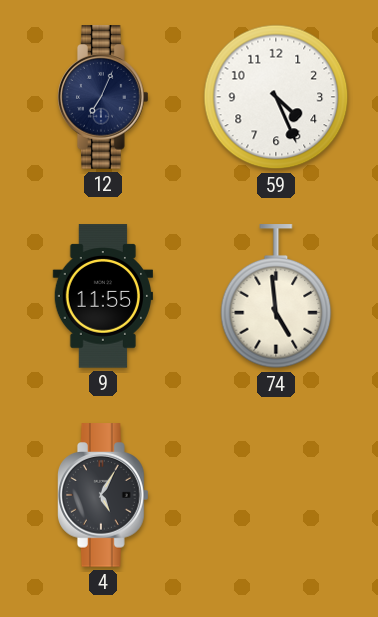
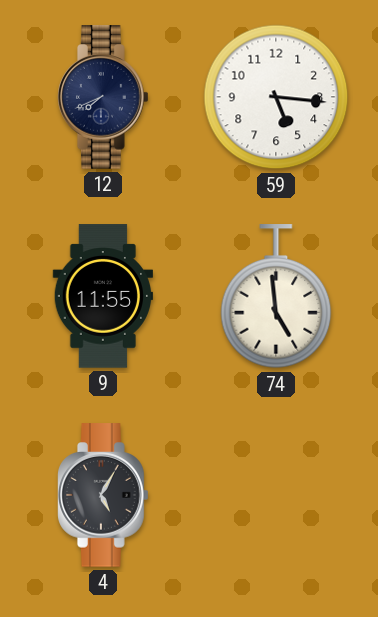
12: 7:04 -> 7:41
59: 4:26 -> 5:16
